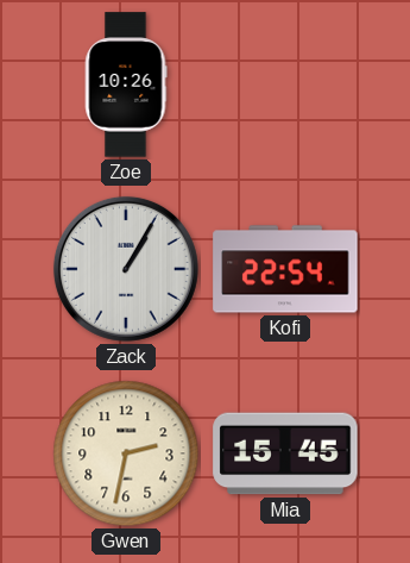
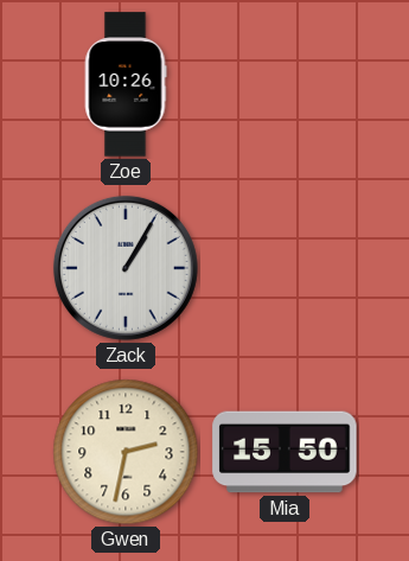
Kofi: 22:54 -> none
Mia: 15:45 -> 15:50
